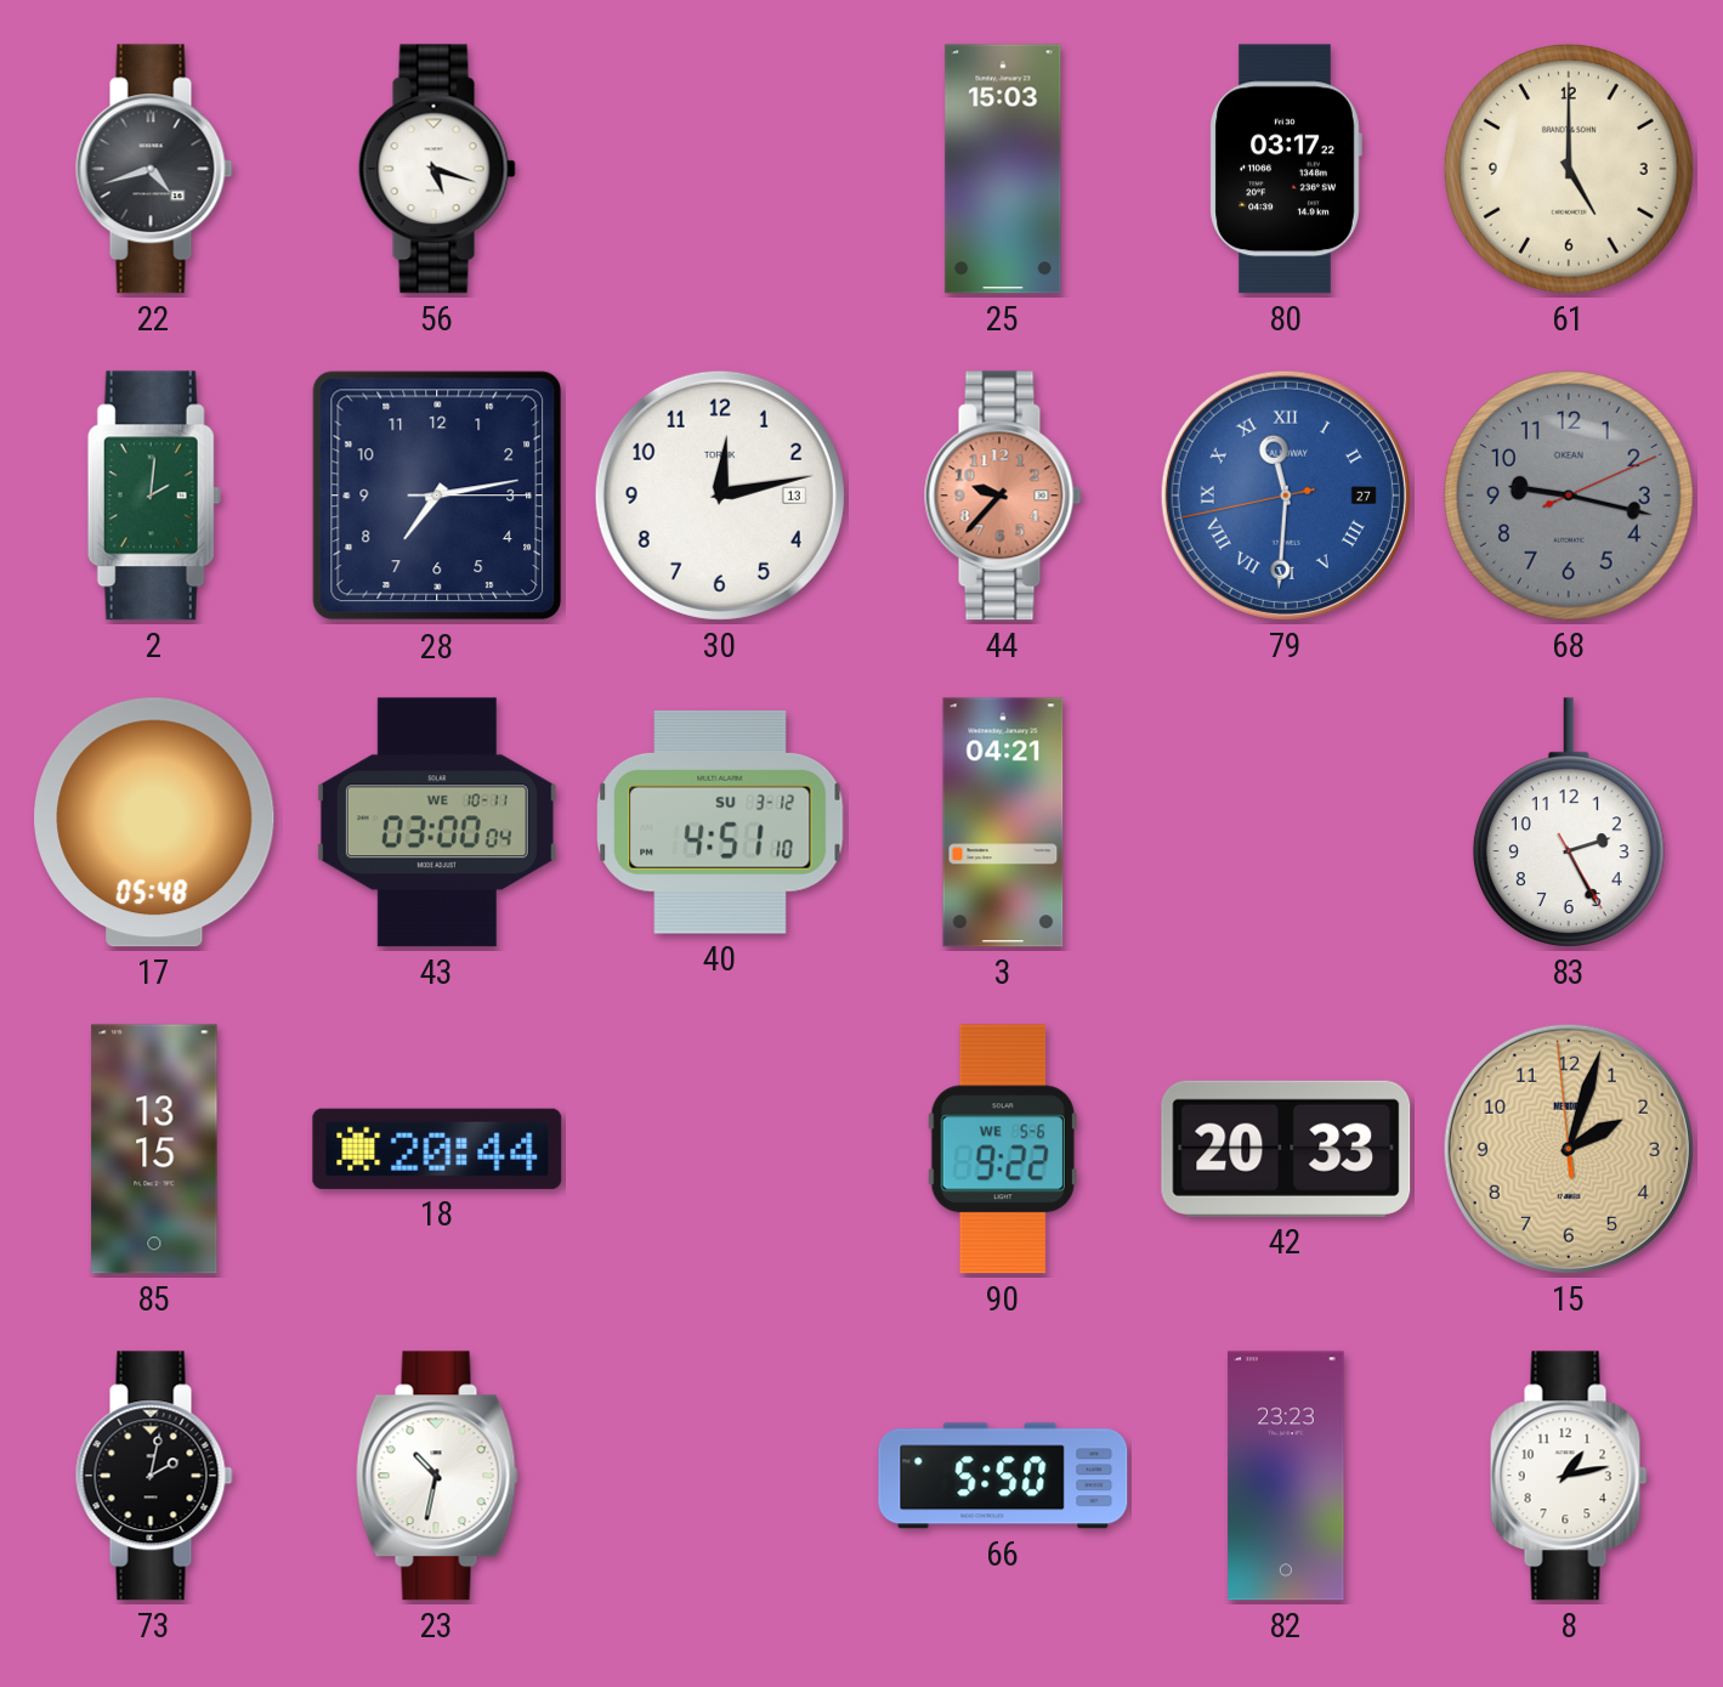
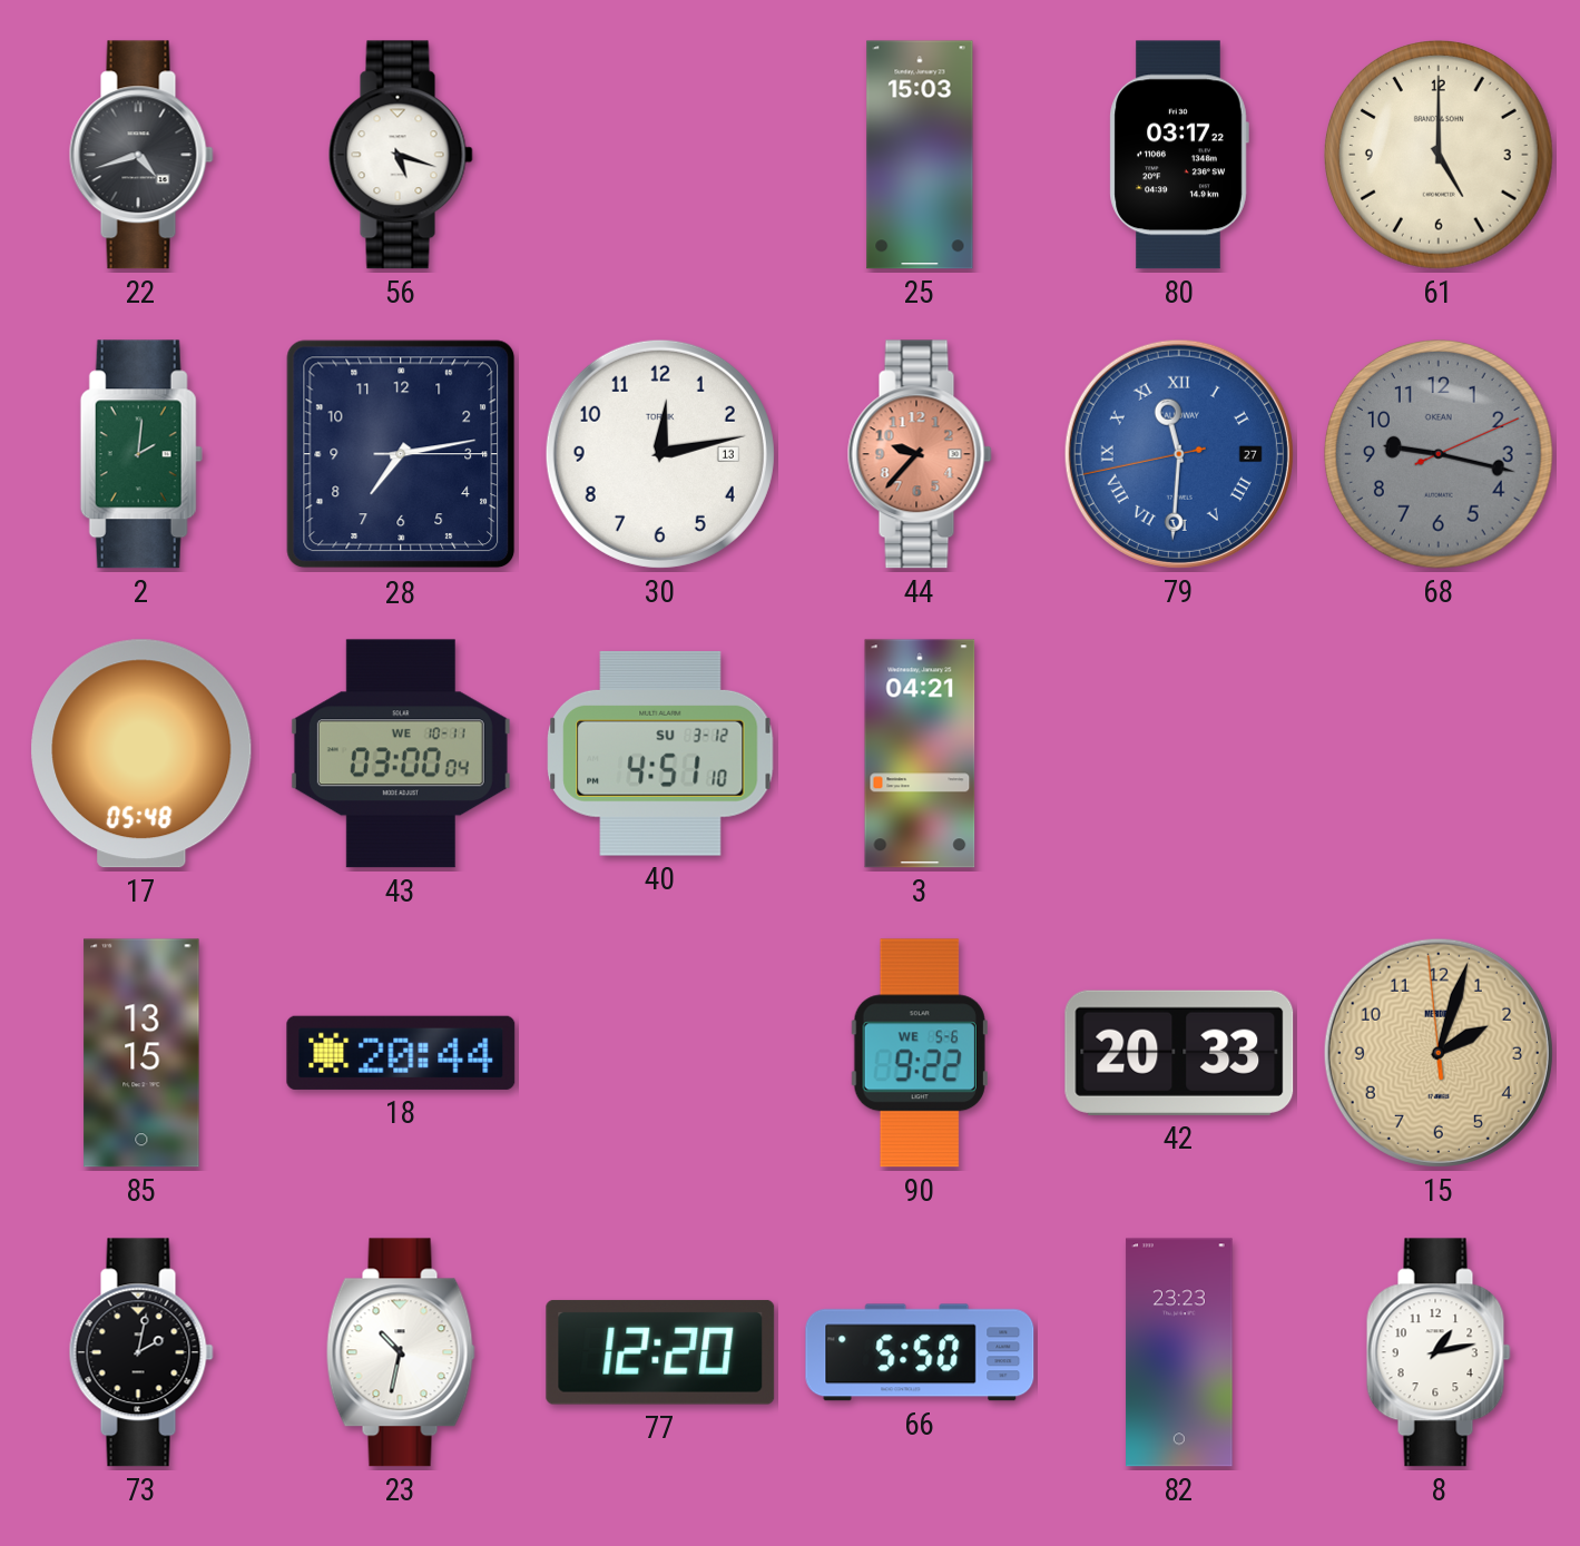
83: 2:25 -> none
77: none -> 12:20
